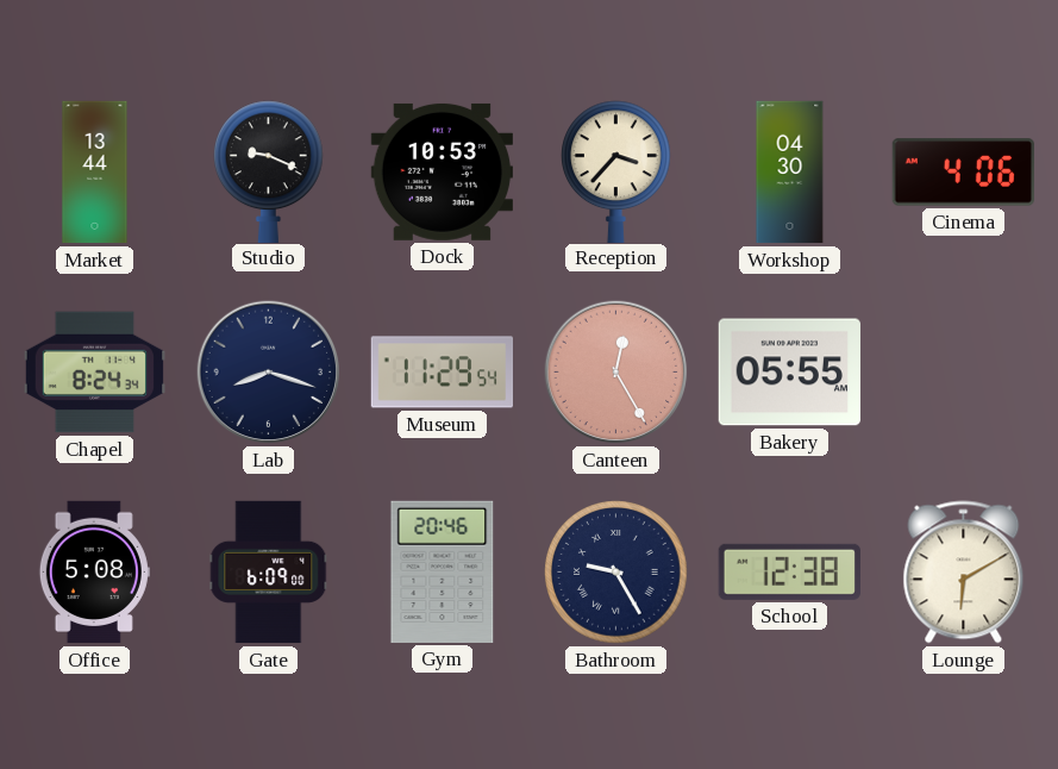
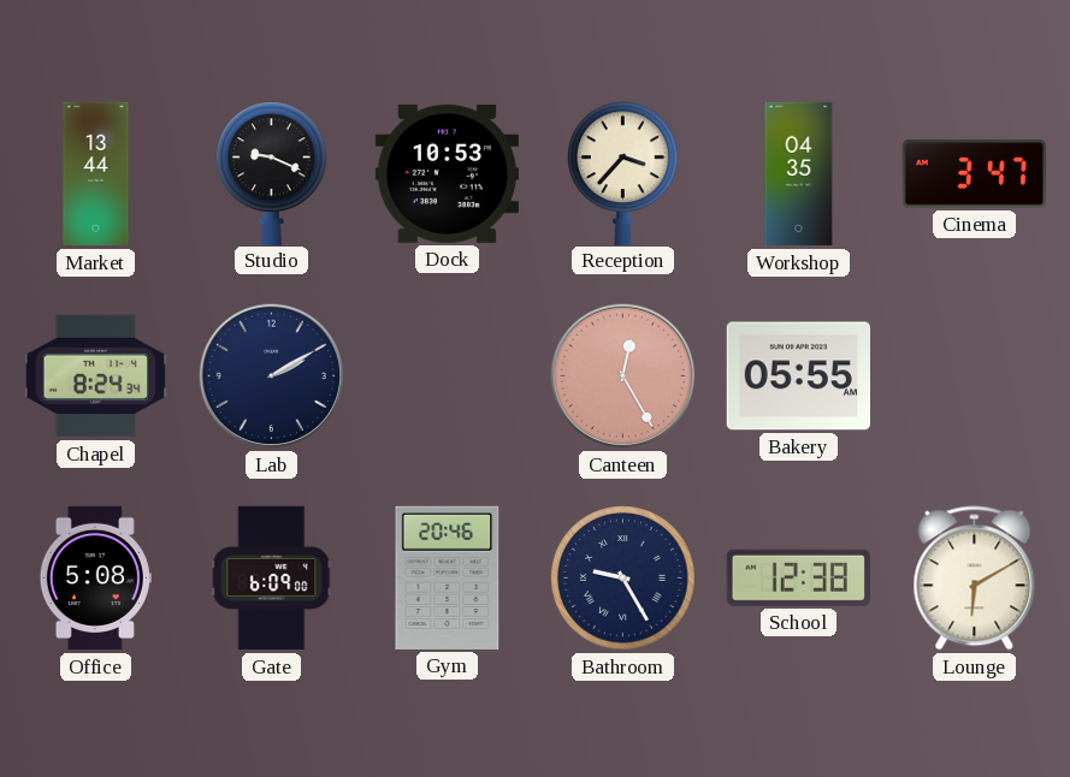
Workshop: 04:30 -> 04:35
Cinema: 4:06 -> 3:47
Lab: 8:18 -> 2:10
Museum: 11:29 -> none
